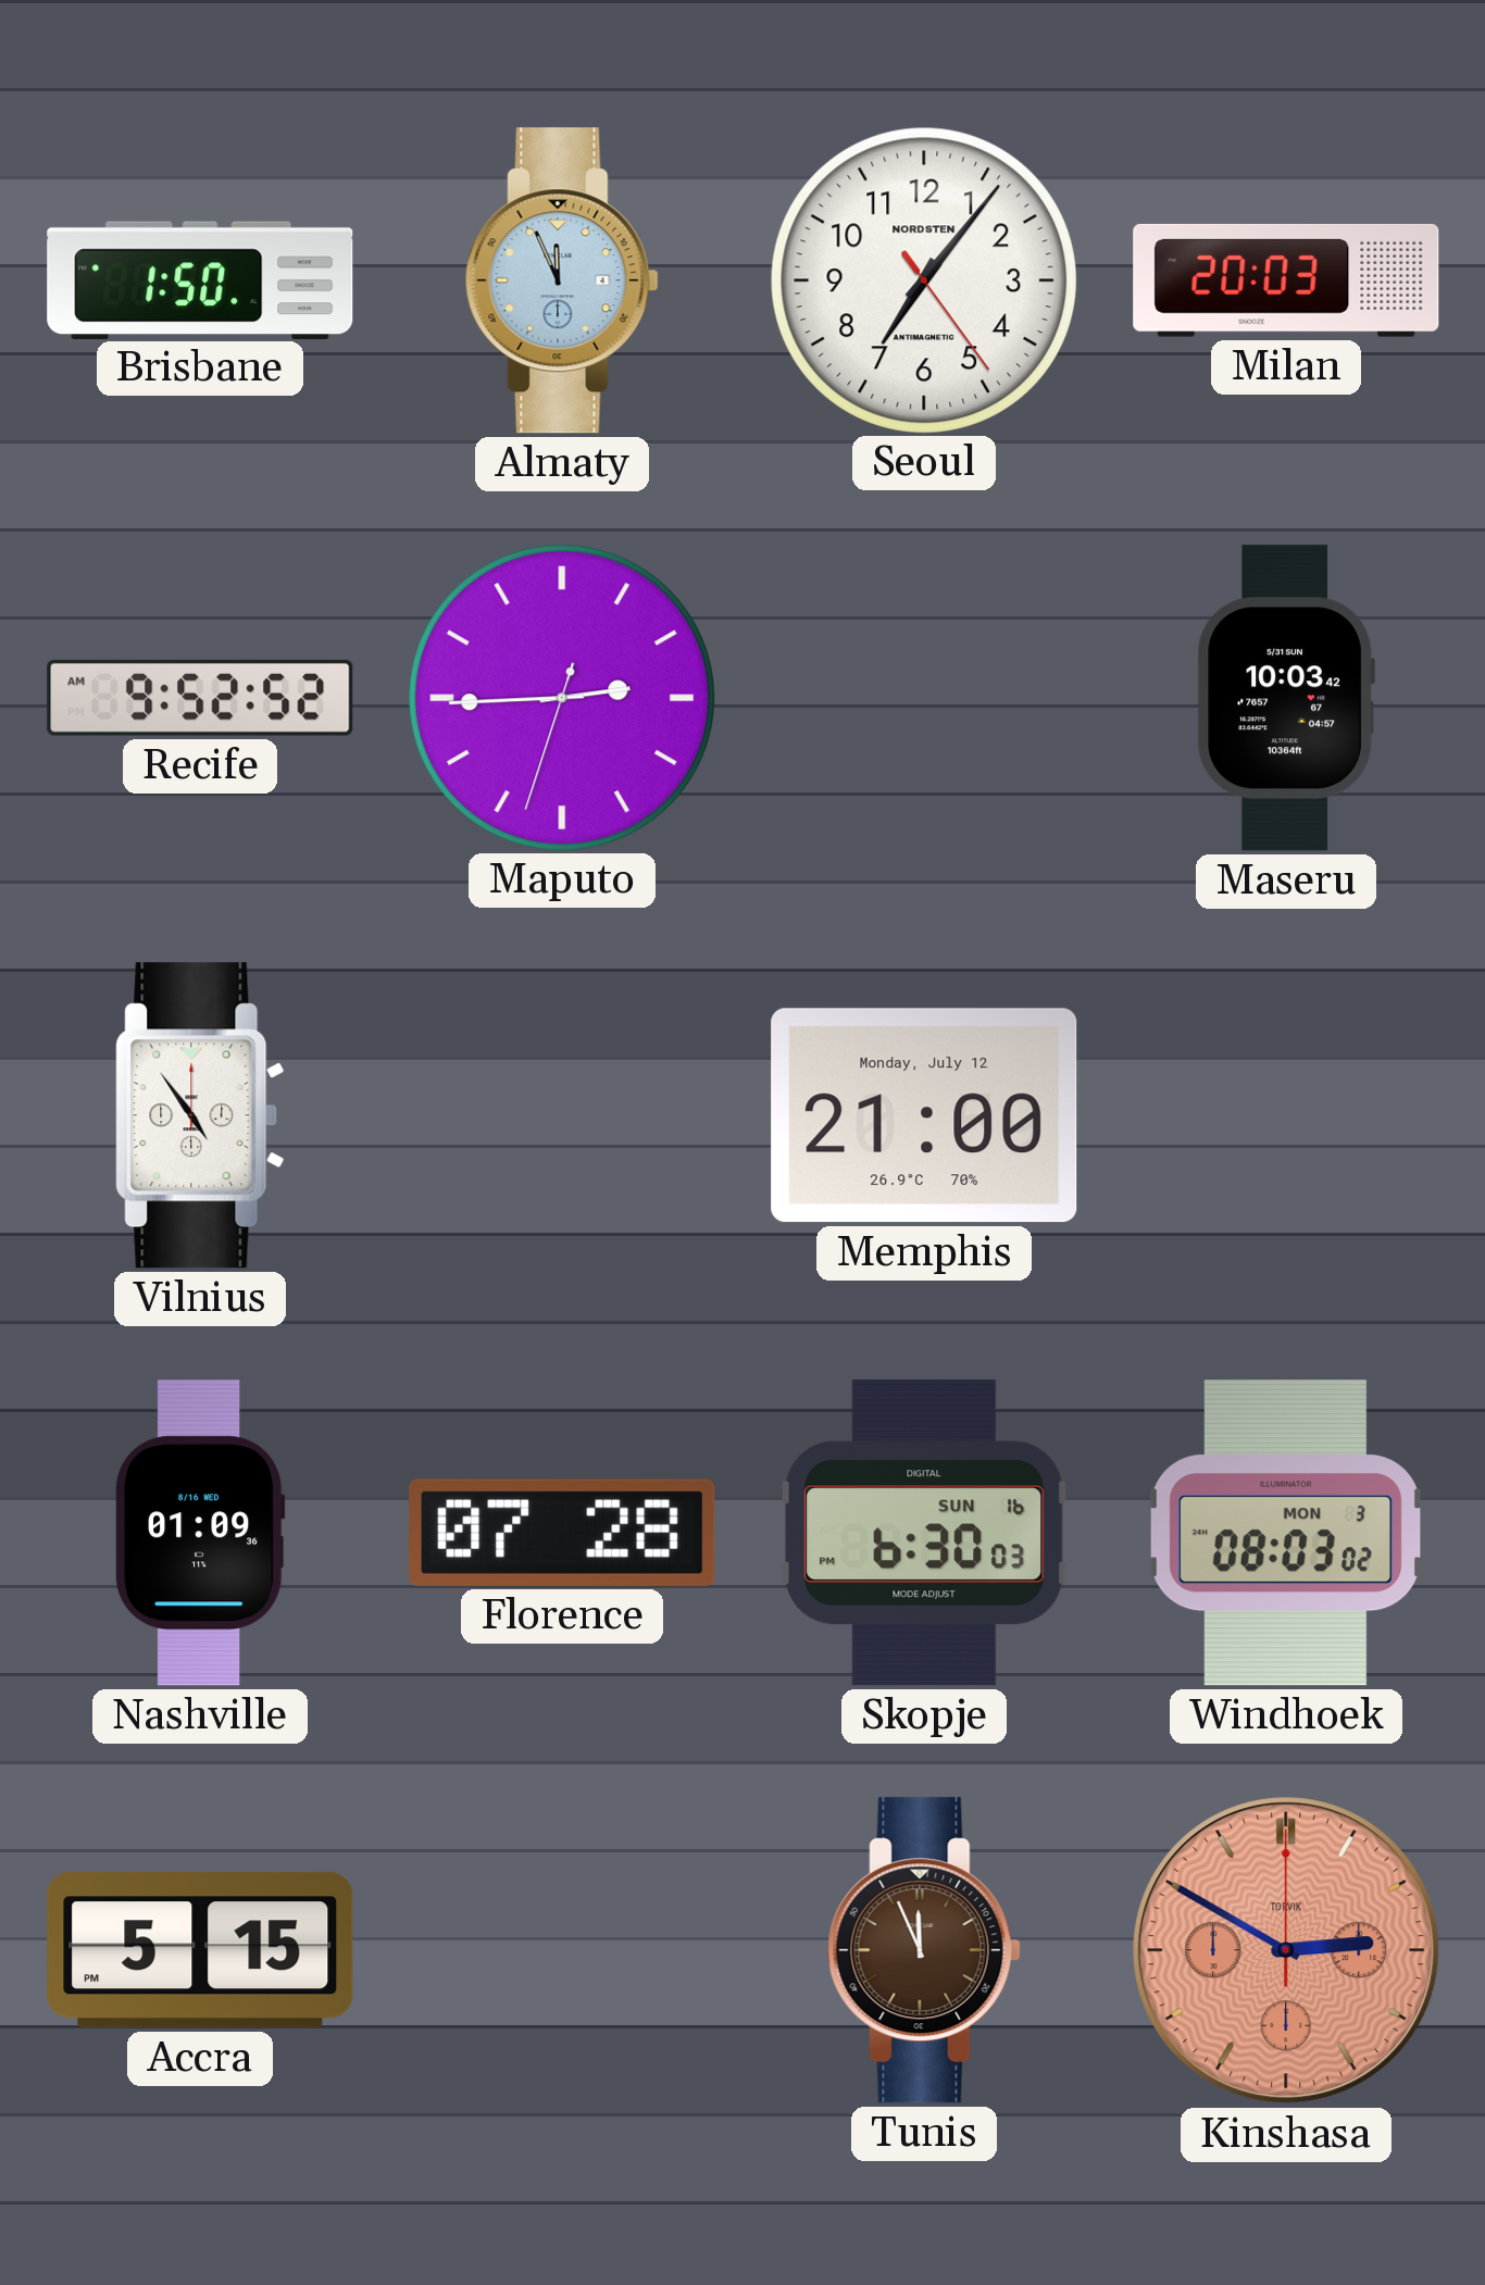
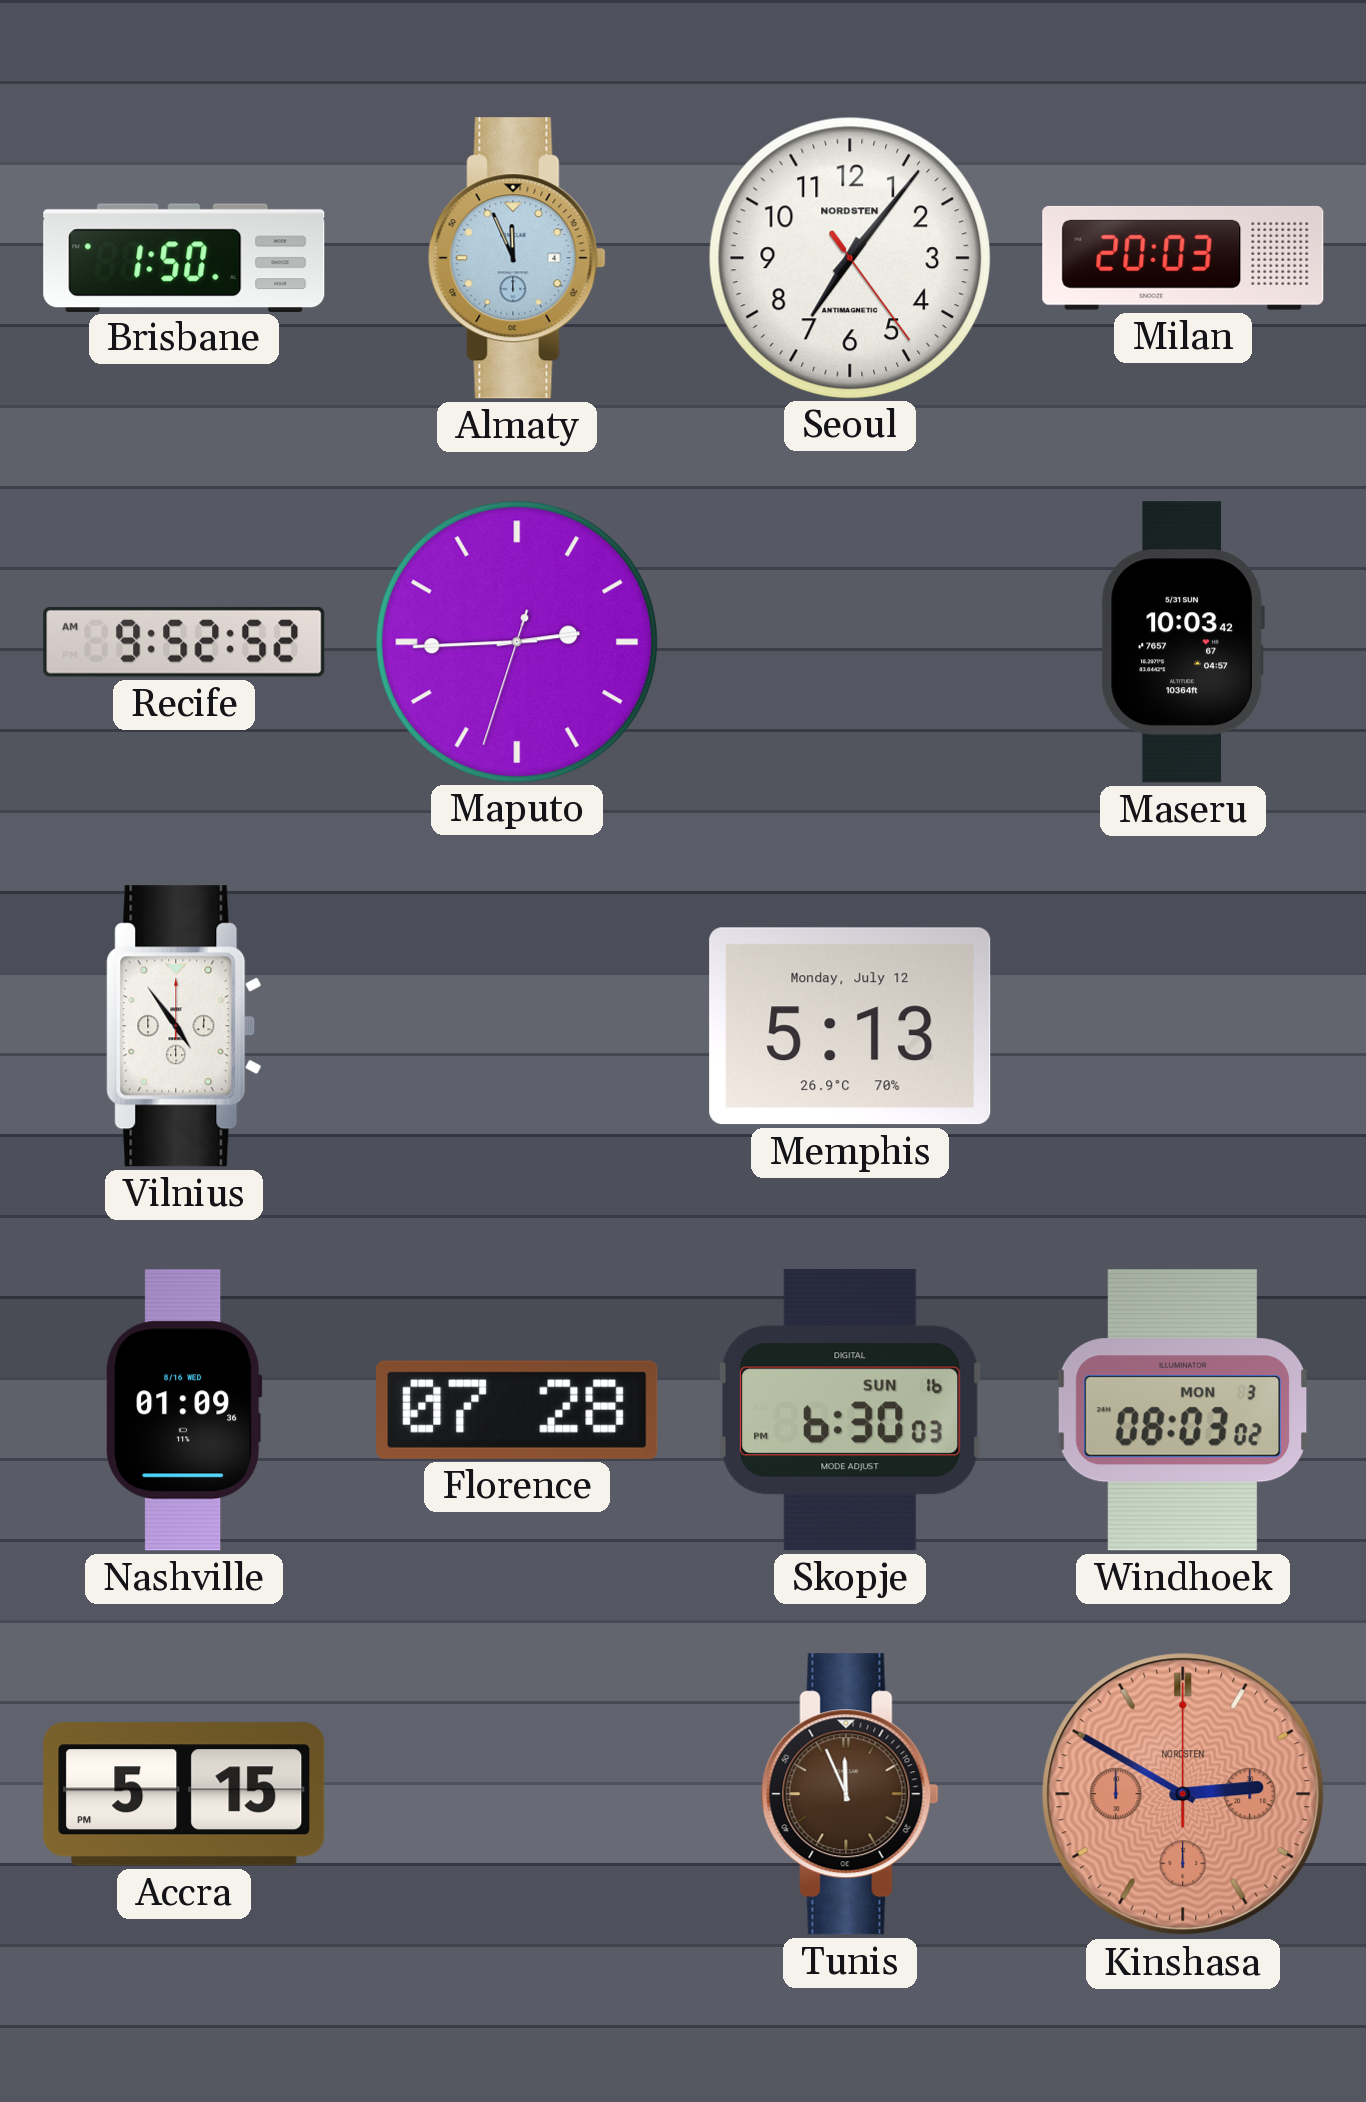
Memphis: 21:00 -> 5:13
Kinshasa brand: TORVIK -> NORDSTEN
